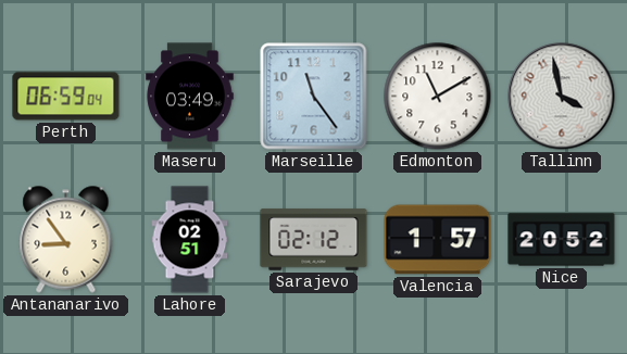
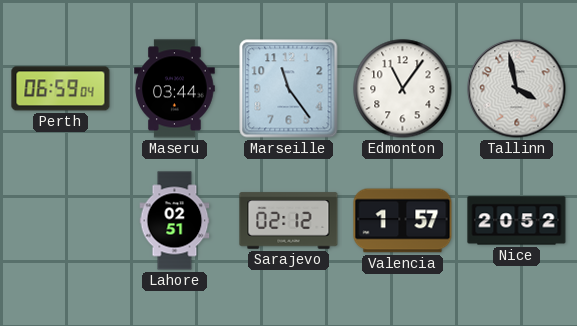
Maseru: 03:49 -> 03:44
Edmonton: 11:10 -> 11:06
Antananarivo: 8:54 -> none
